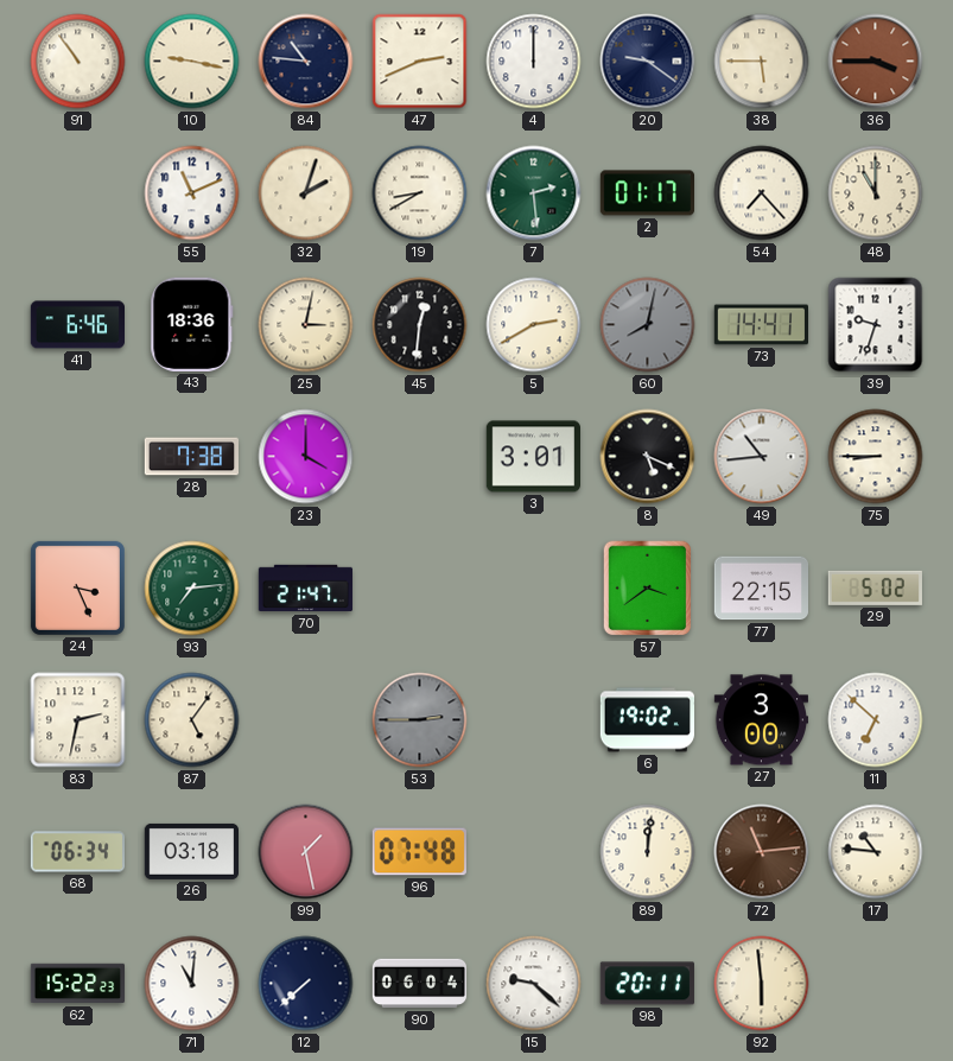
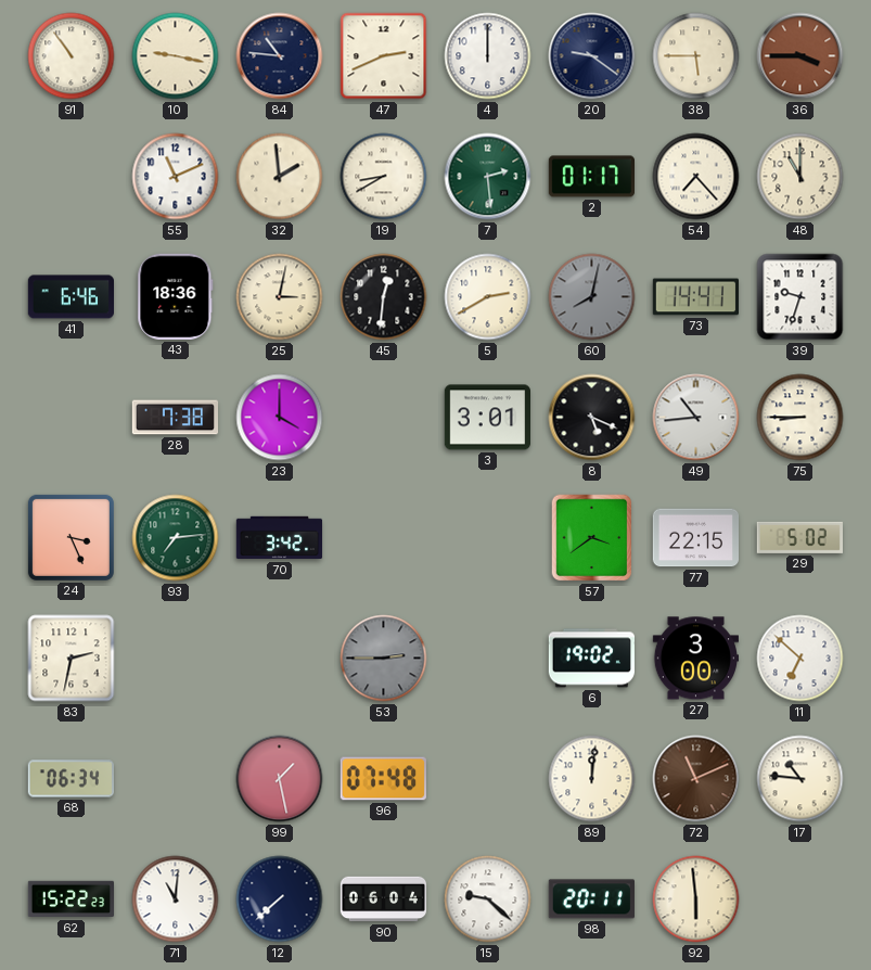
32: 2:03 -> 1:59
70: 21:47 -> 3:42
87: 5:06 -> none
26: 03:18 -> none
72: 11:14 -> 11:11
